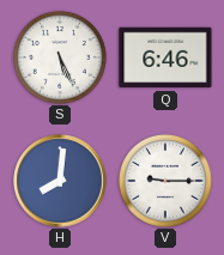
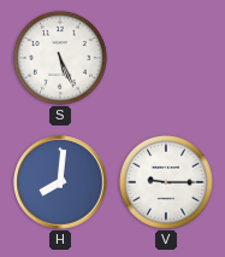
Q: 6:46 -> none
